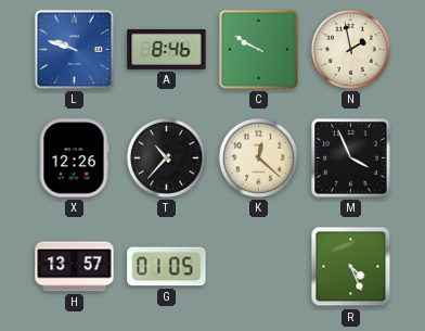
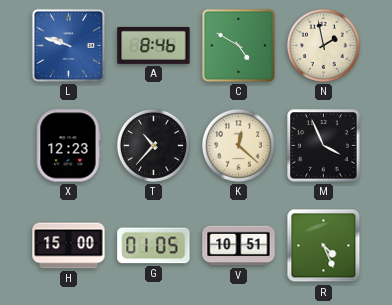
C: 9:50 -> 4:50
X: 12:26 -> 12:23
H: 13:57 -> 15:00
V: none -> 10:51
